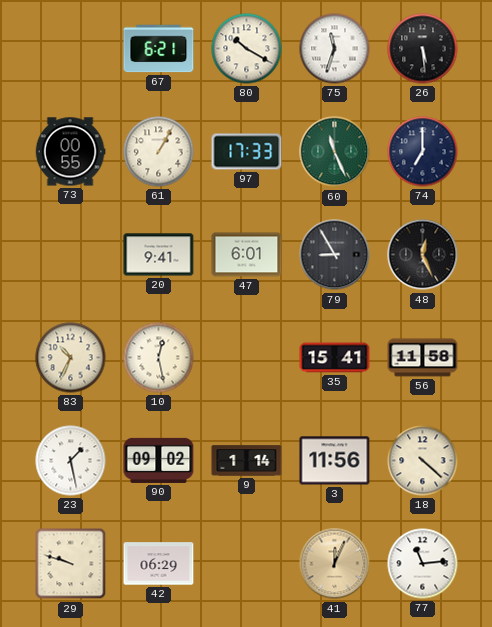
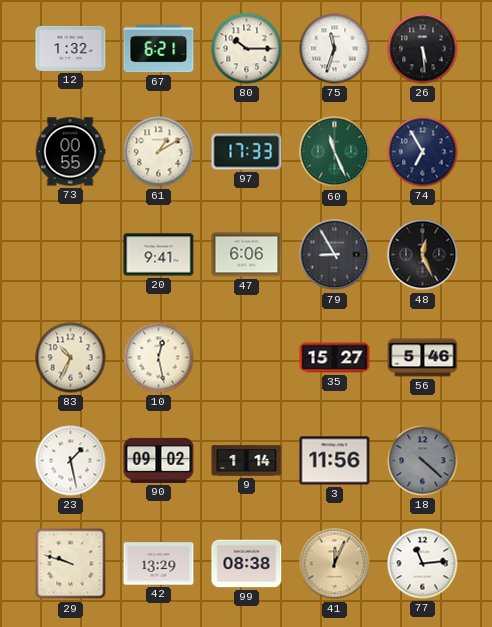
12: none -> 1:32
80: 10:20 -> 10:15
61: 1:05 -> 1:10
74: 7:00 -> 6:55
47: 6:01 -> 6:06
35: 15:41 -> 15:27
56: 11:58 -> 5:46
18 dial: cream -> grey
42: 06:29 -> 13:29
99: none -> 08:38
